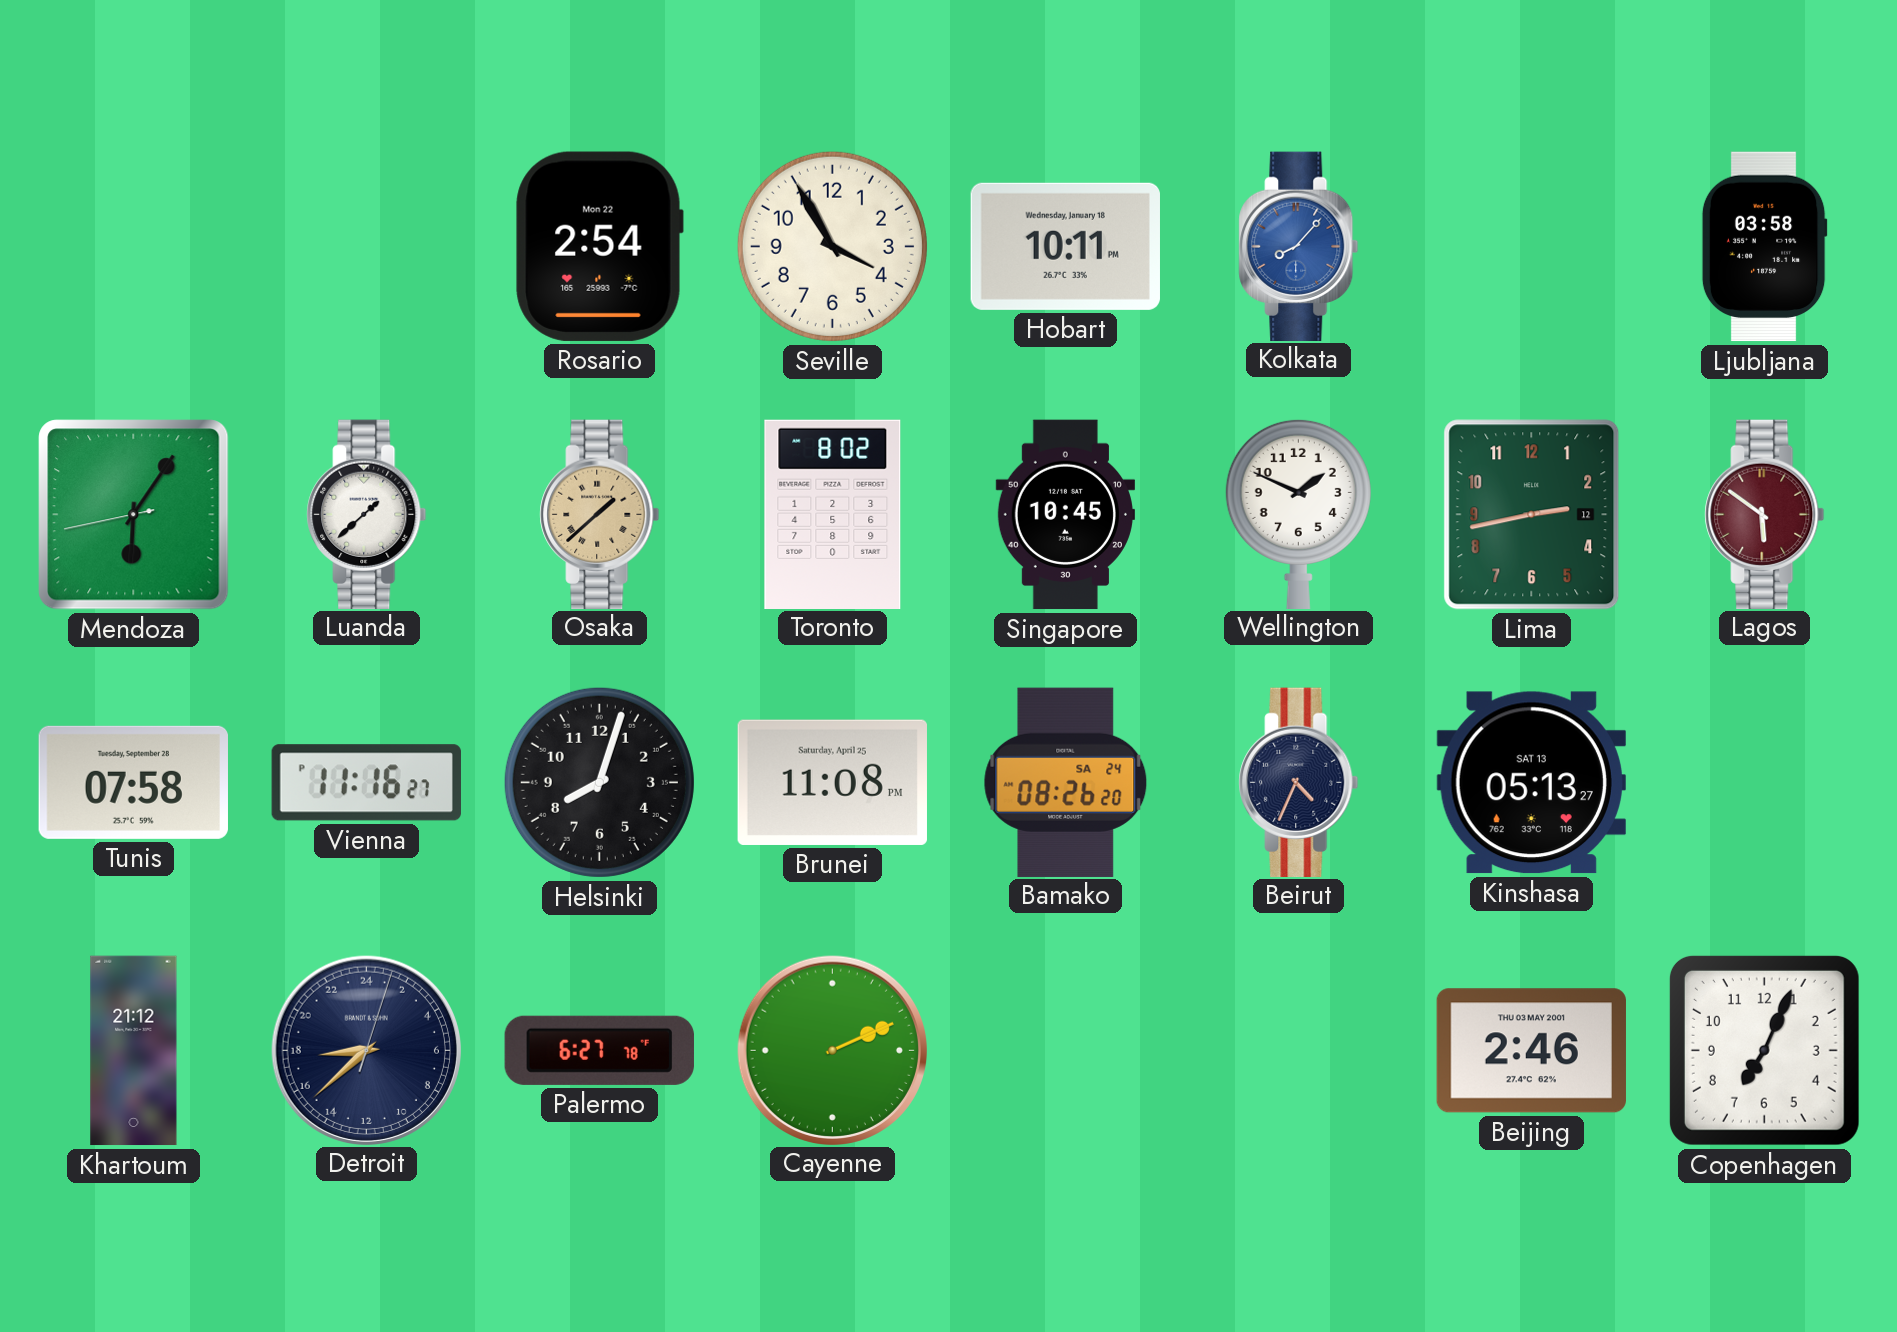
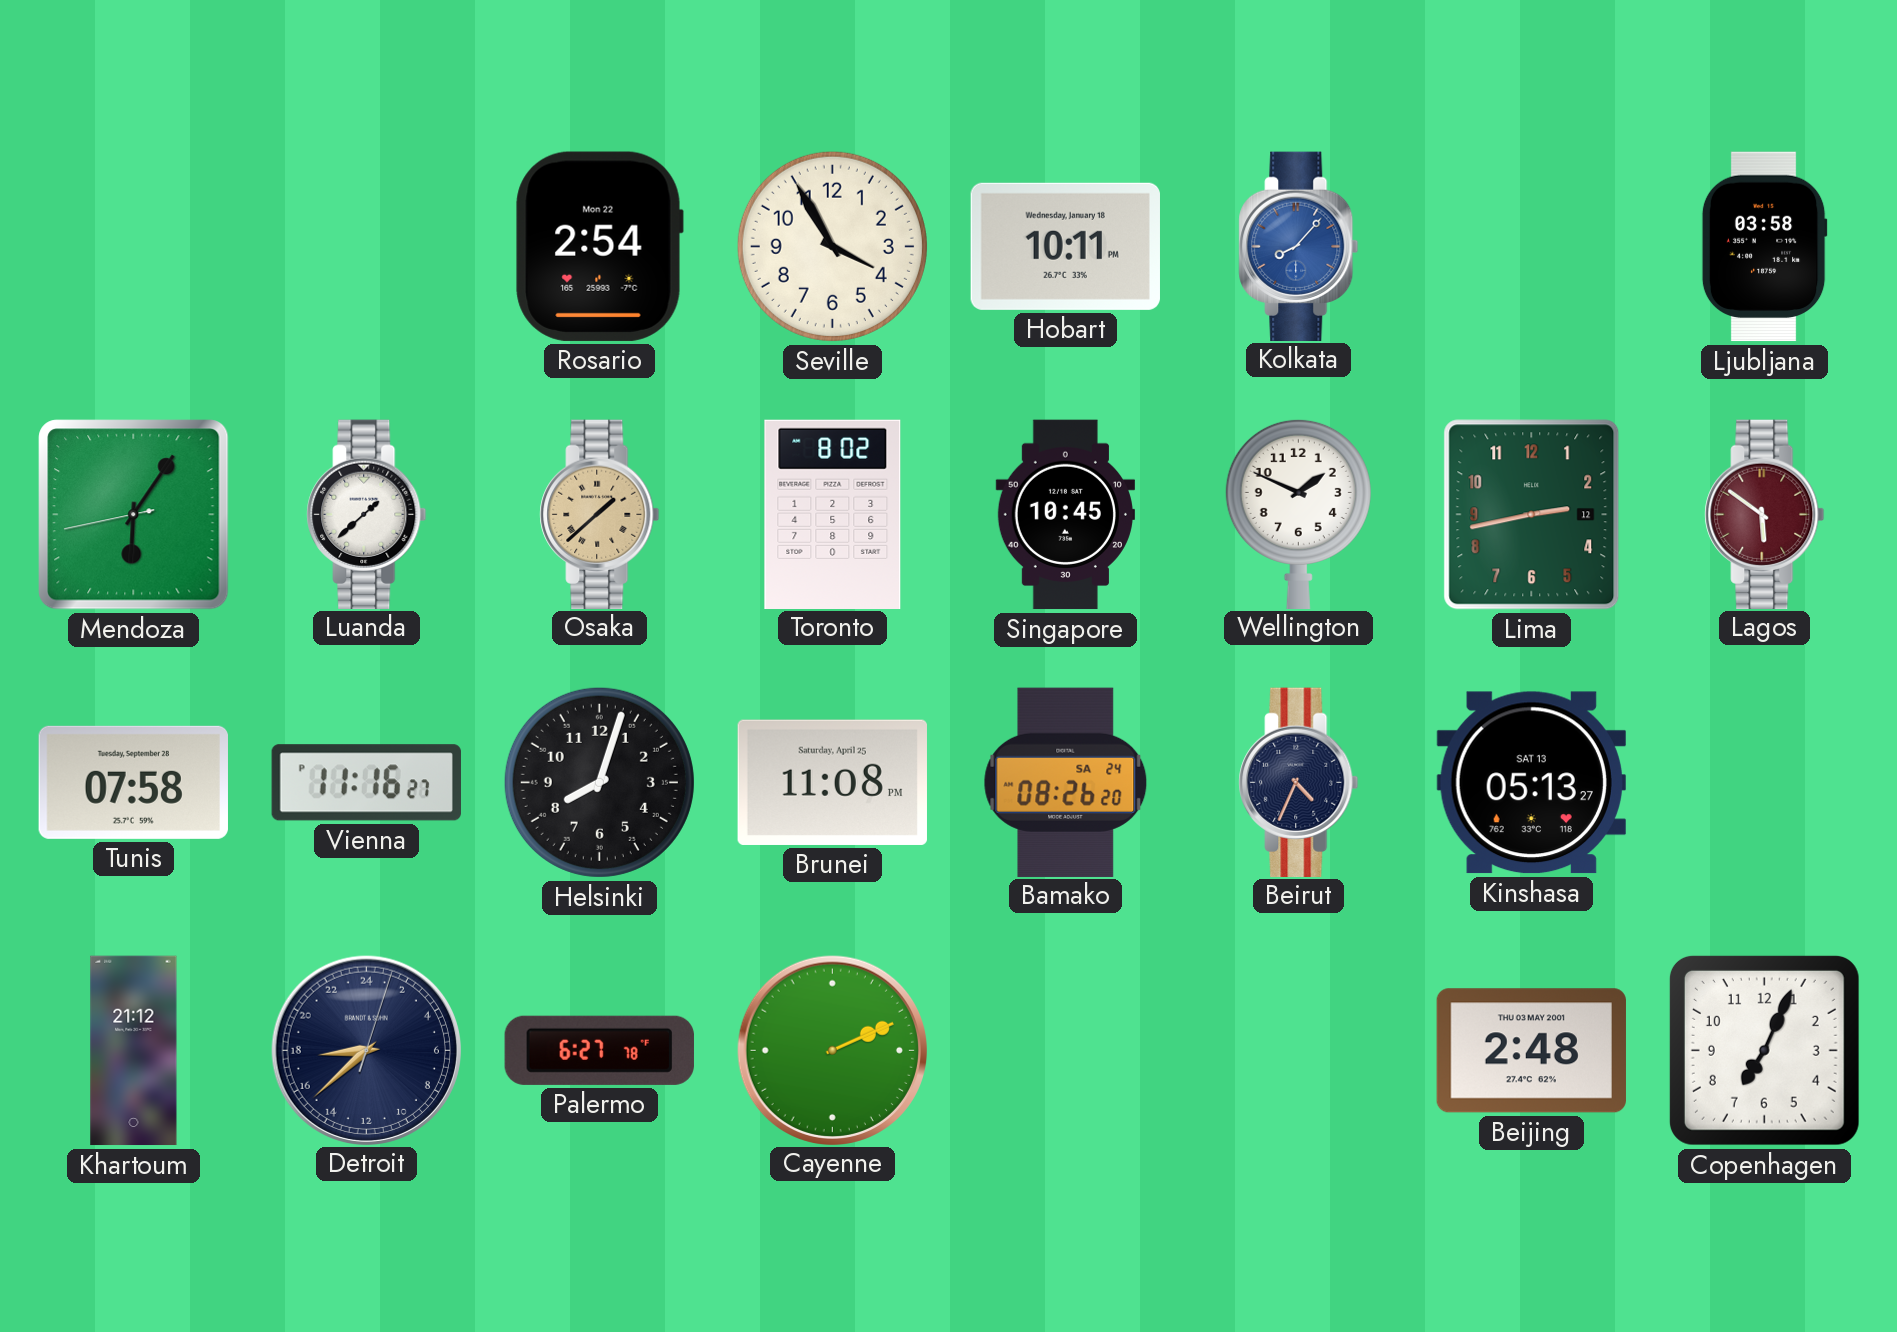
Beijing: 2:46 -> 2:48
